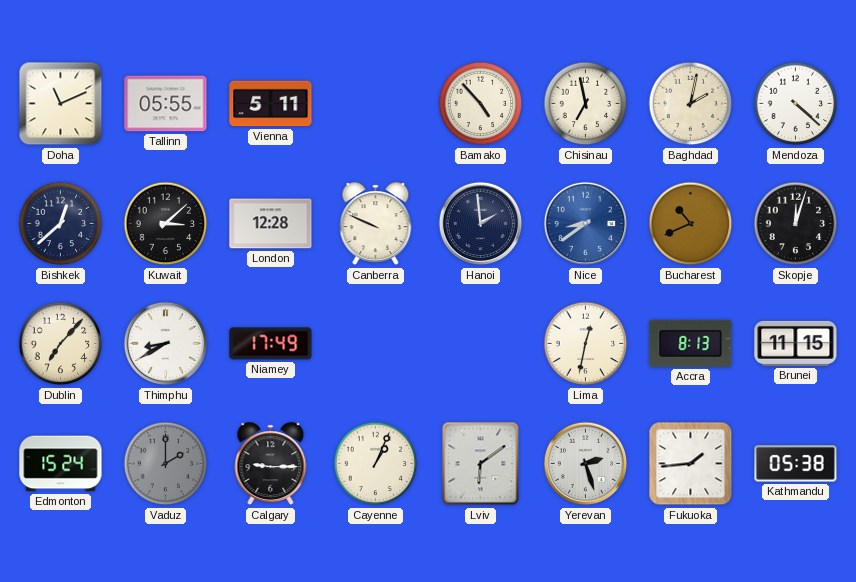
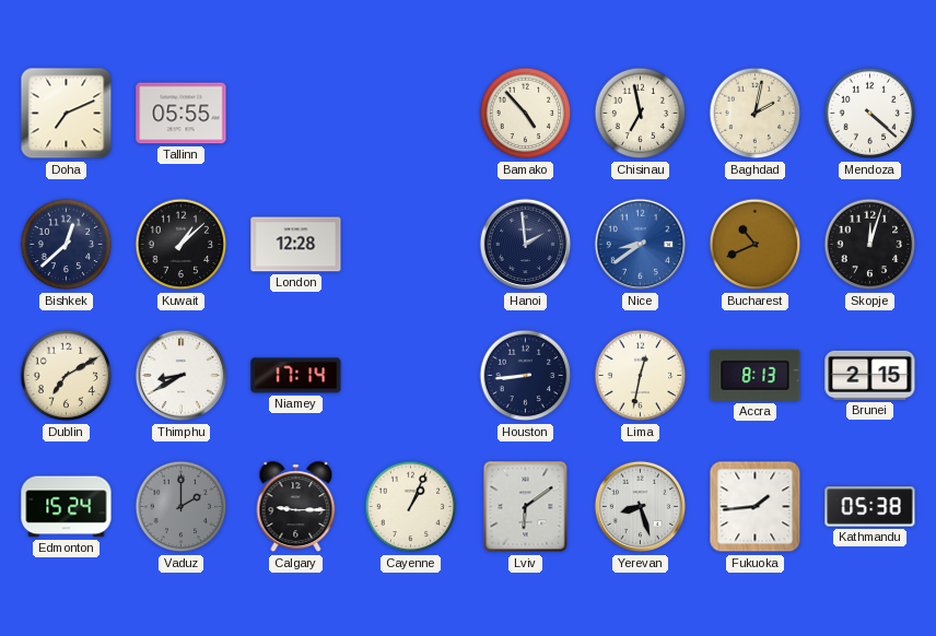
Doha: 11:11 -> 7:11
Vienna: 5:11 -> none
Kuwait: 3:08 -> 1:08
Canberra: 9:49 -> none
Dublin: 7:07 -> 7:10
Niamey: 17:49 -> 17:14
Houston: none -> 8:44
Brunei: 11:15 -> 2:15
Yerevan: 2:27 -> 8:27
